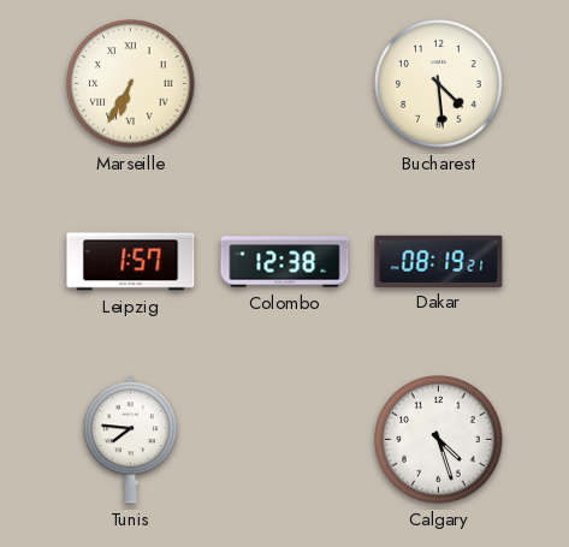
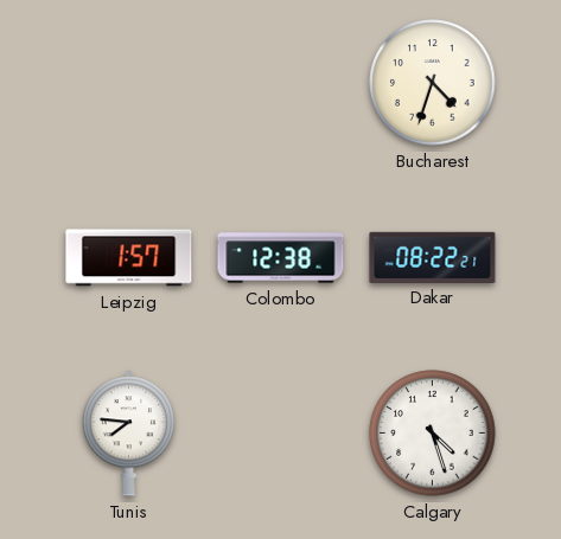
Marseille: 6:35 -> none
Bucharest: 4:29 -> 4:33
Dakar: 08:19 -> 08:22
